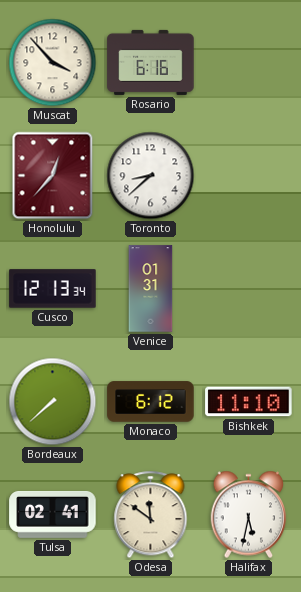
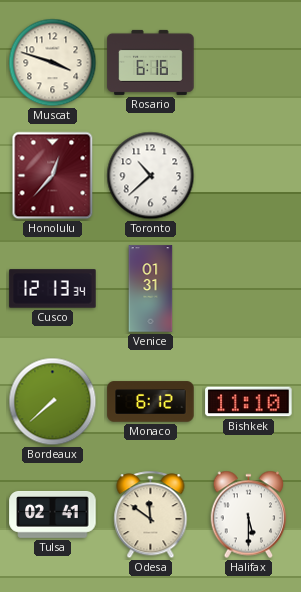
Muscat: 3:53 -> 3:48
Toronto: 8:38 -> 10:38
Halifax: 5:32 -> 5:30
